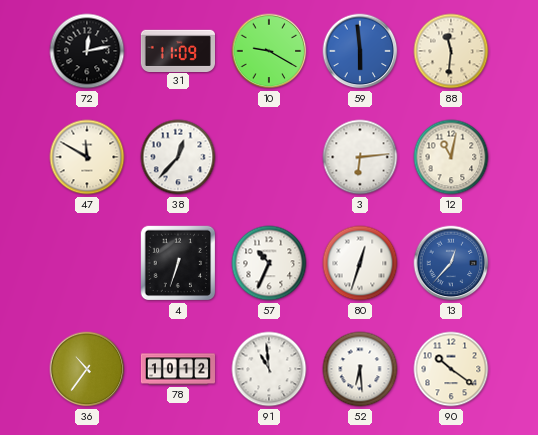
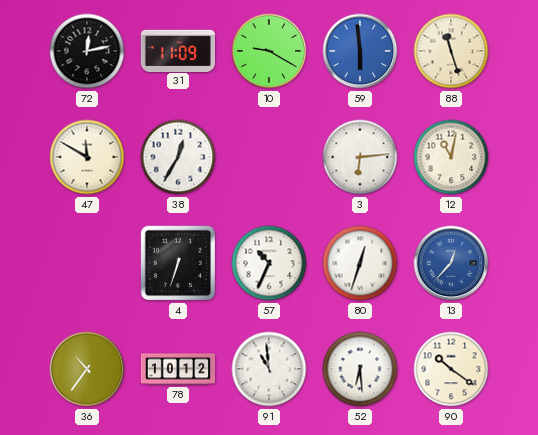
88: 11:31 -> 11:27
38: 12:37 -> 12:35
